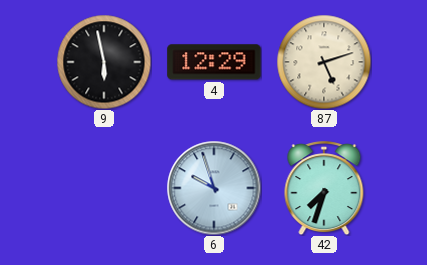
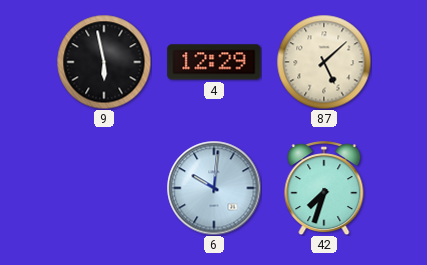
87: 5:12 -> 5:08
6: 9:57 -> 10:01
